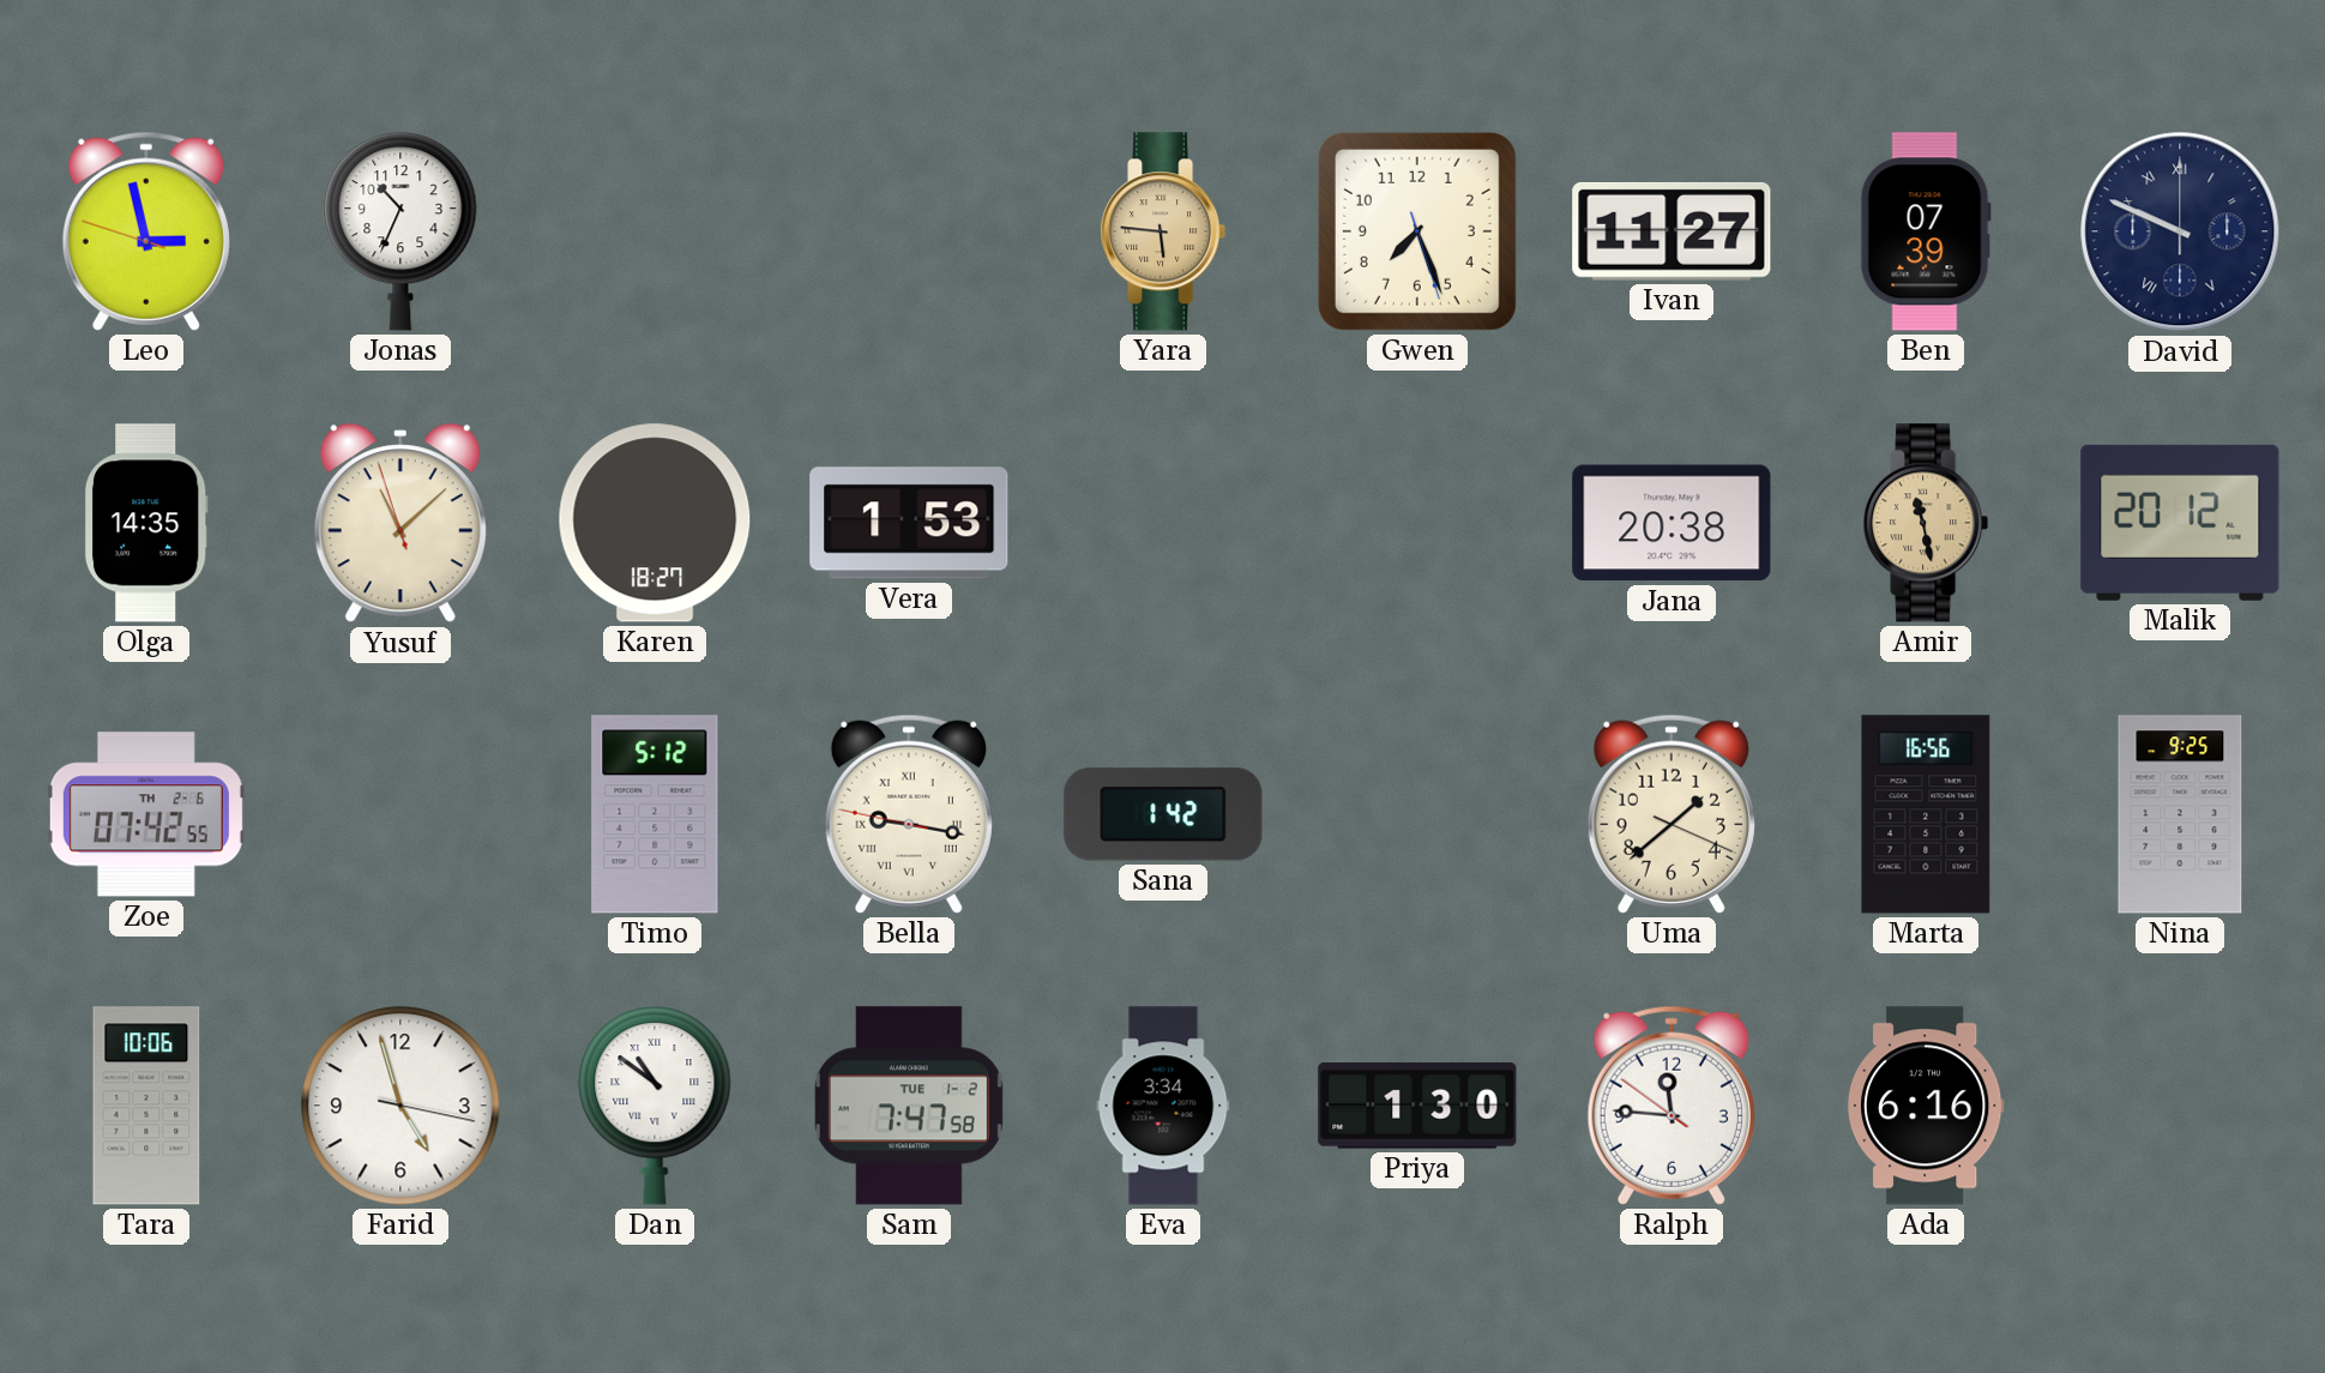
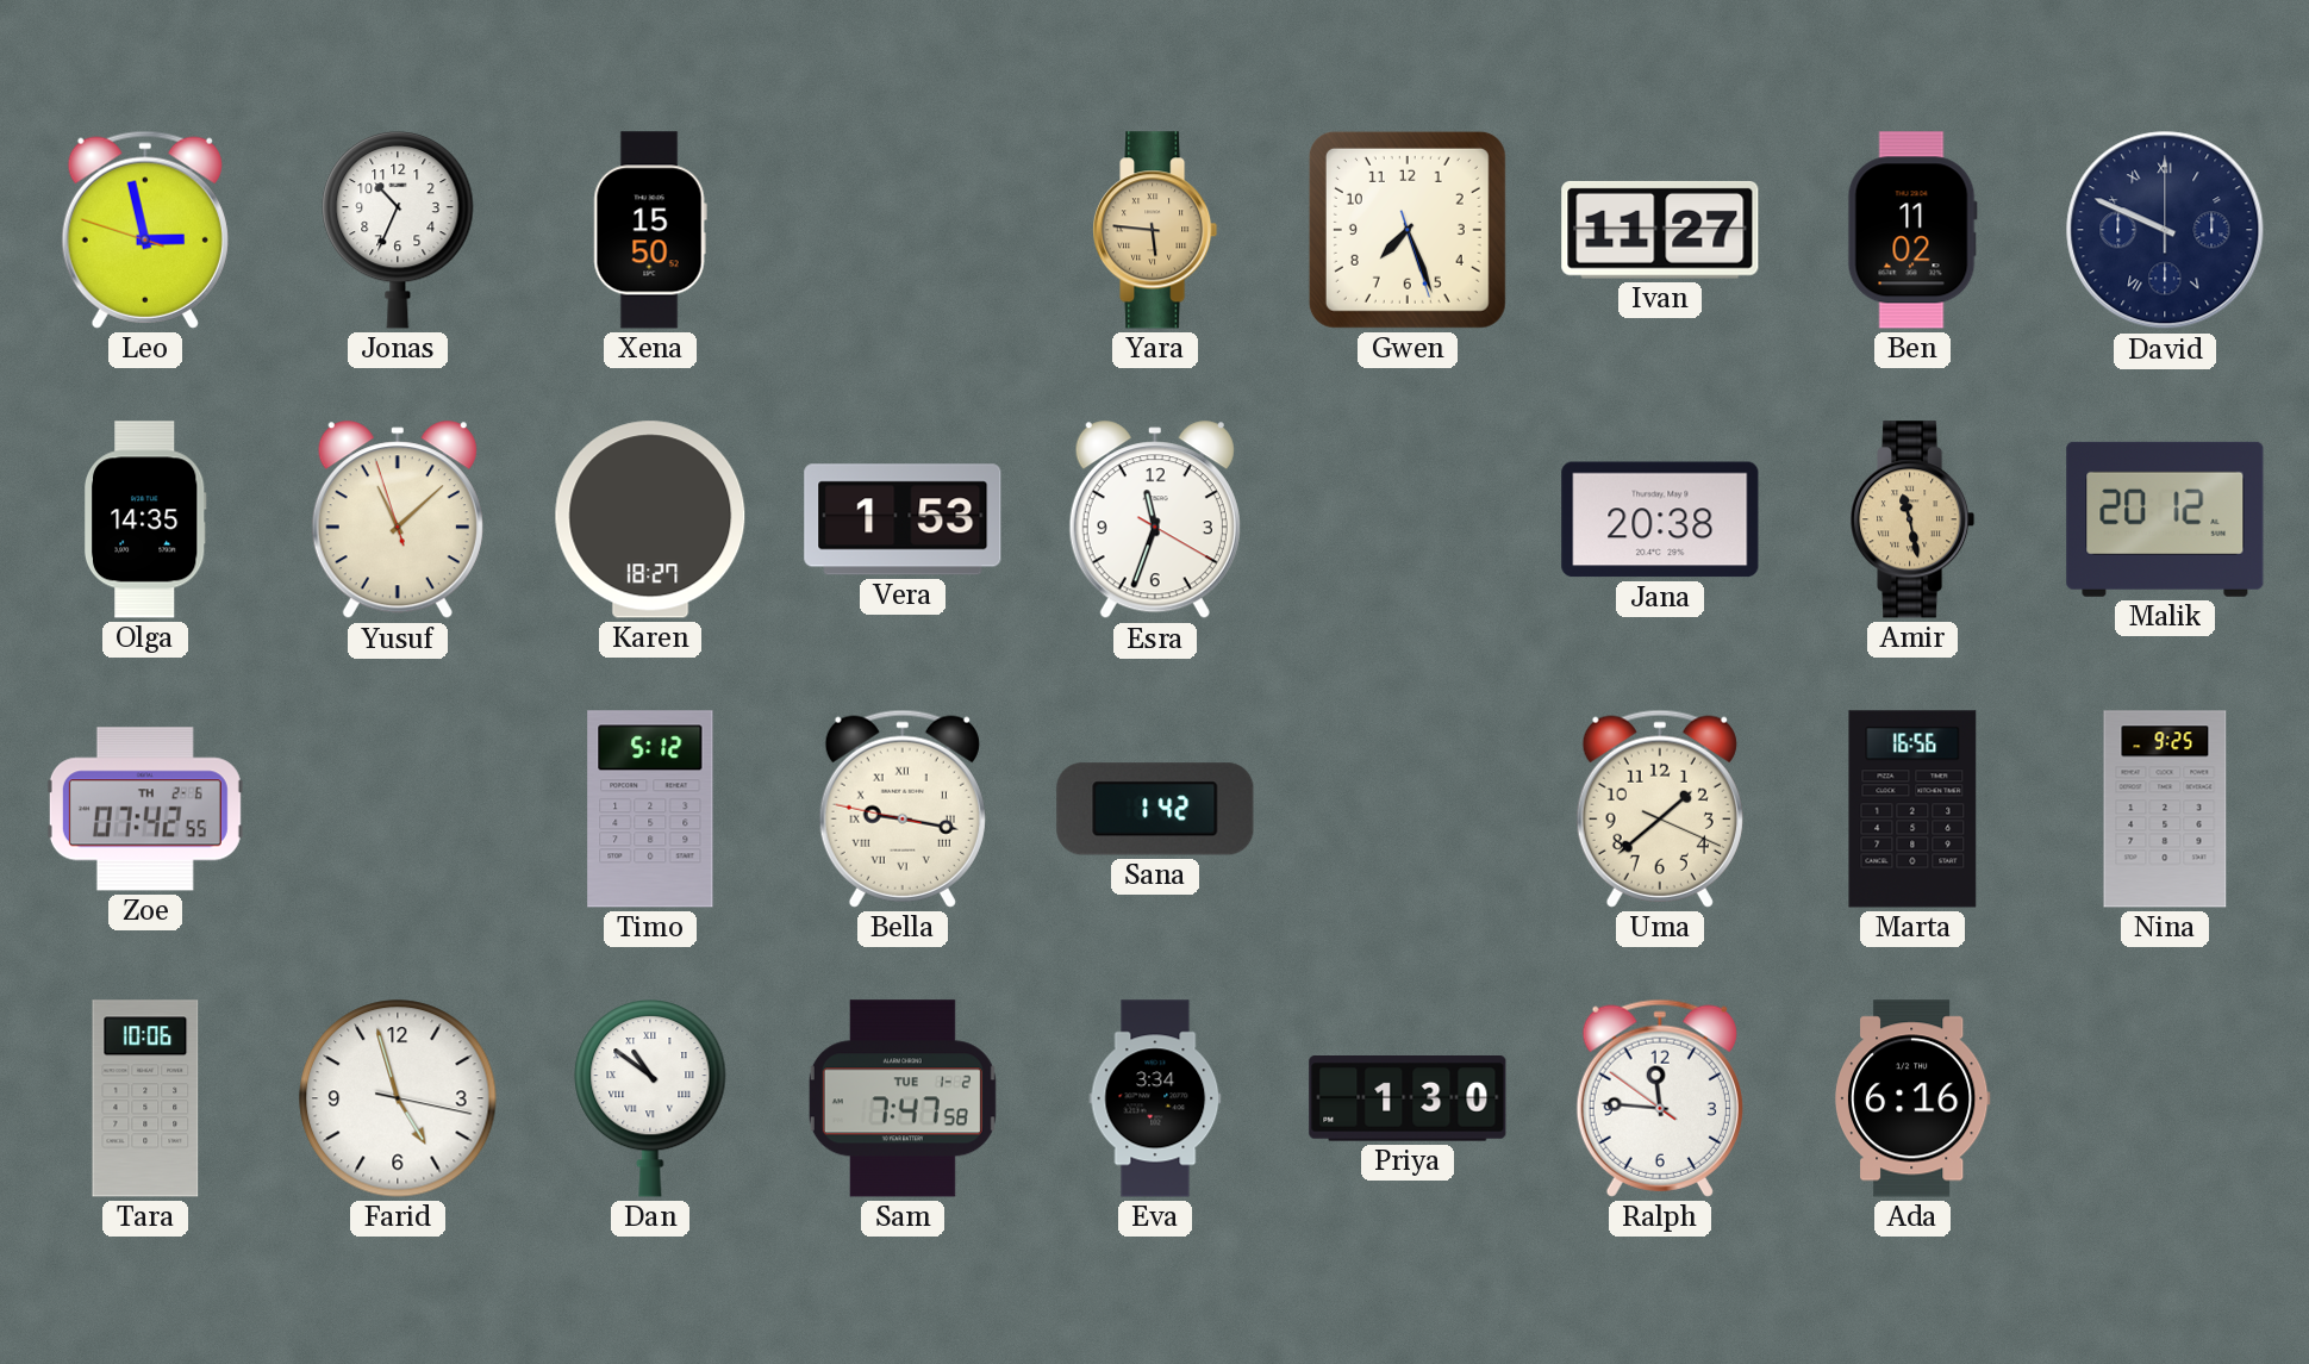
Xena: none -> 15:50
Ben: 07:39 -> 11:02
Esra: none -> 11:33
